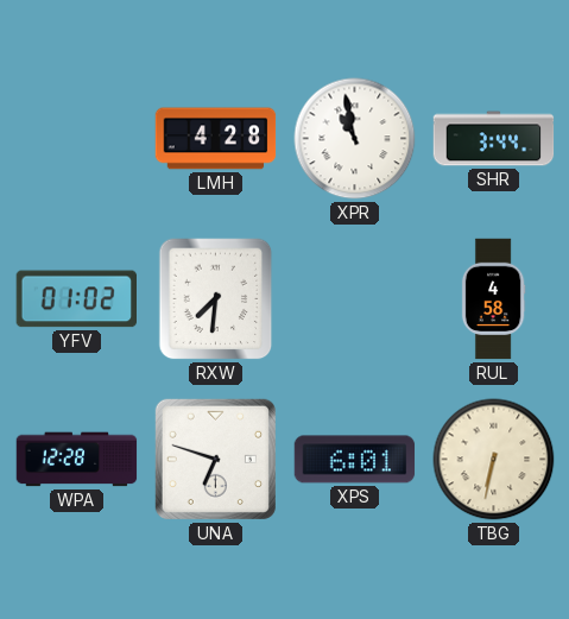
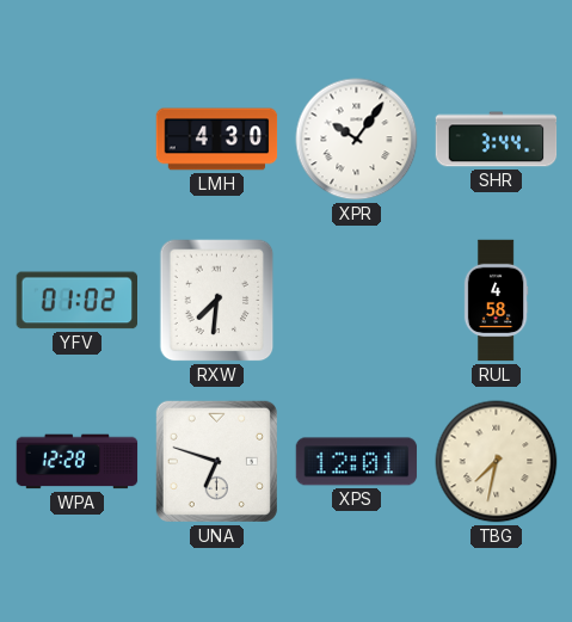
LMH: 4:28 -> 4:30
XPR: 10:58 -> 10:06
XPS: 6:01 -> 12:01
TBG: 6:32 -> 7:32
